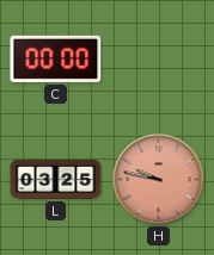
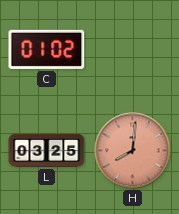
C: 00:00 -> 01:02
H: 9:47 -> 8:01
